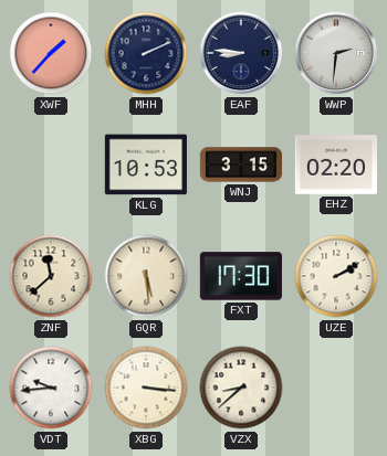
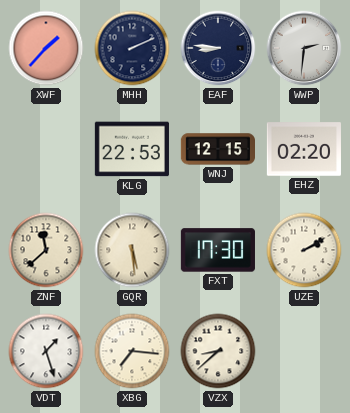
KLG: 10:53 -> 22:53
WNJ: 3:15 -> 12:15
VDT: 9:44 -> 1:27
XBG: 3:16 -> 7:16
